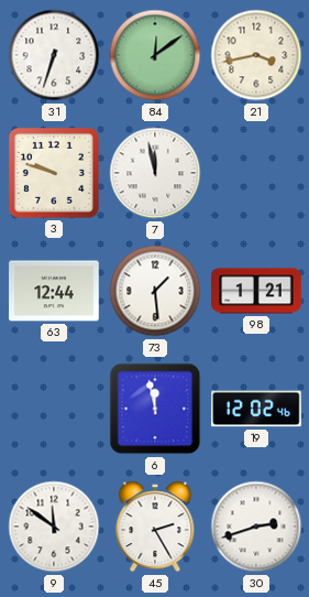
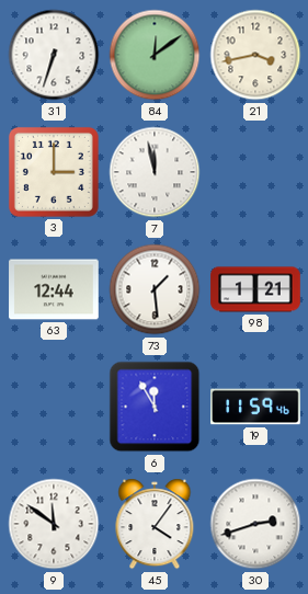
3: 9:48 -> 3:00
6: 11:58 -> 11:55
19: 12:02 -> 11:59
45: 2:25 -> 4:06
